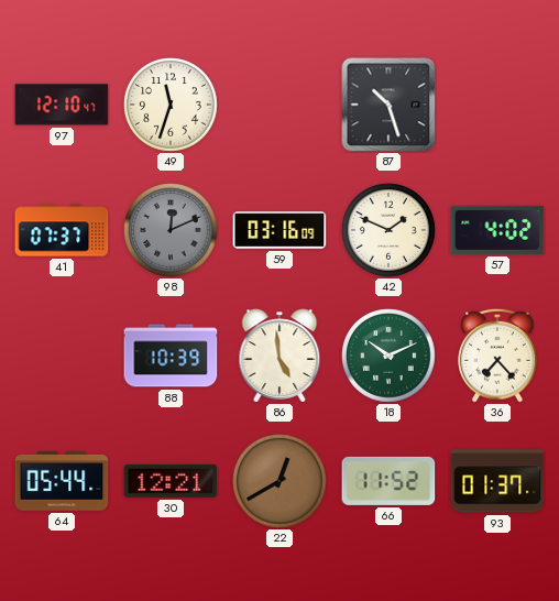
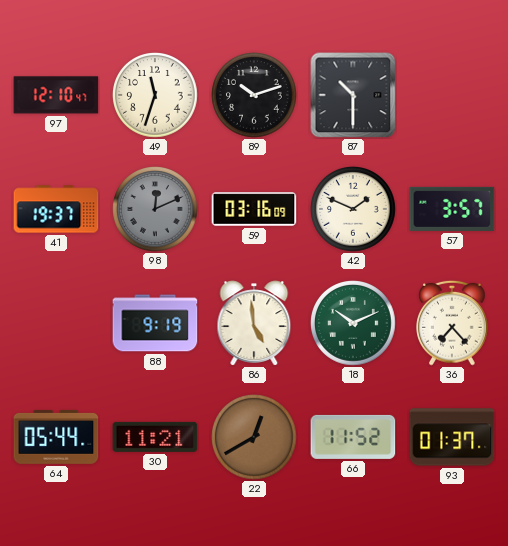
89: none -> 10:12
87: 10:27 -> 10:30
41: 07:37 -> 19:37
57: 4:02 -> 3:57
88: 10:39 -> 9:19
30: 12:21 -> 11:21
